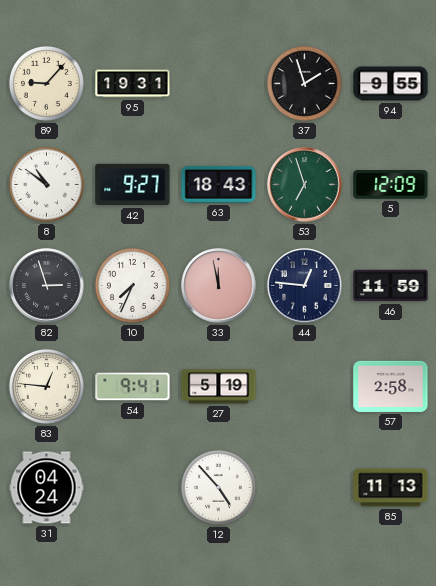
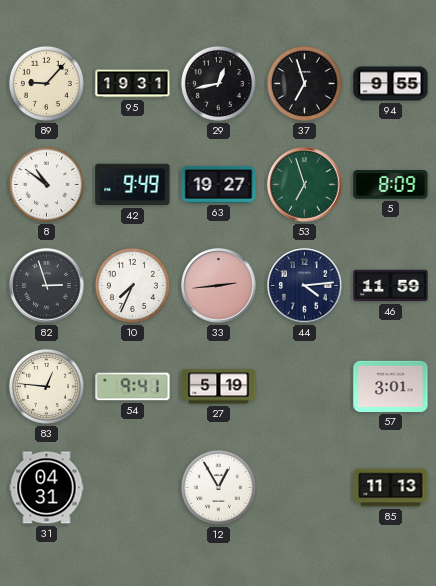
29: none -> 12:43
37: 1:57 -> 6:57
42: 9:27 -> 9:49
63: 18:43 -> 19:27
5: 12:09 -> 8:09
33: 11:58 -> 2:44
44: 12:46 -> 4:14
57: 2:58 -> 3:01
31: 04:24 -> 04:31
12: 4:53 -> 12:55
